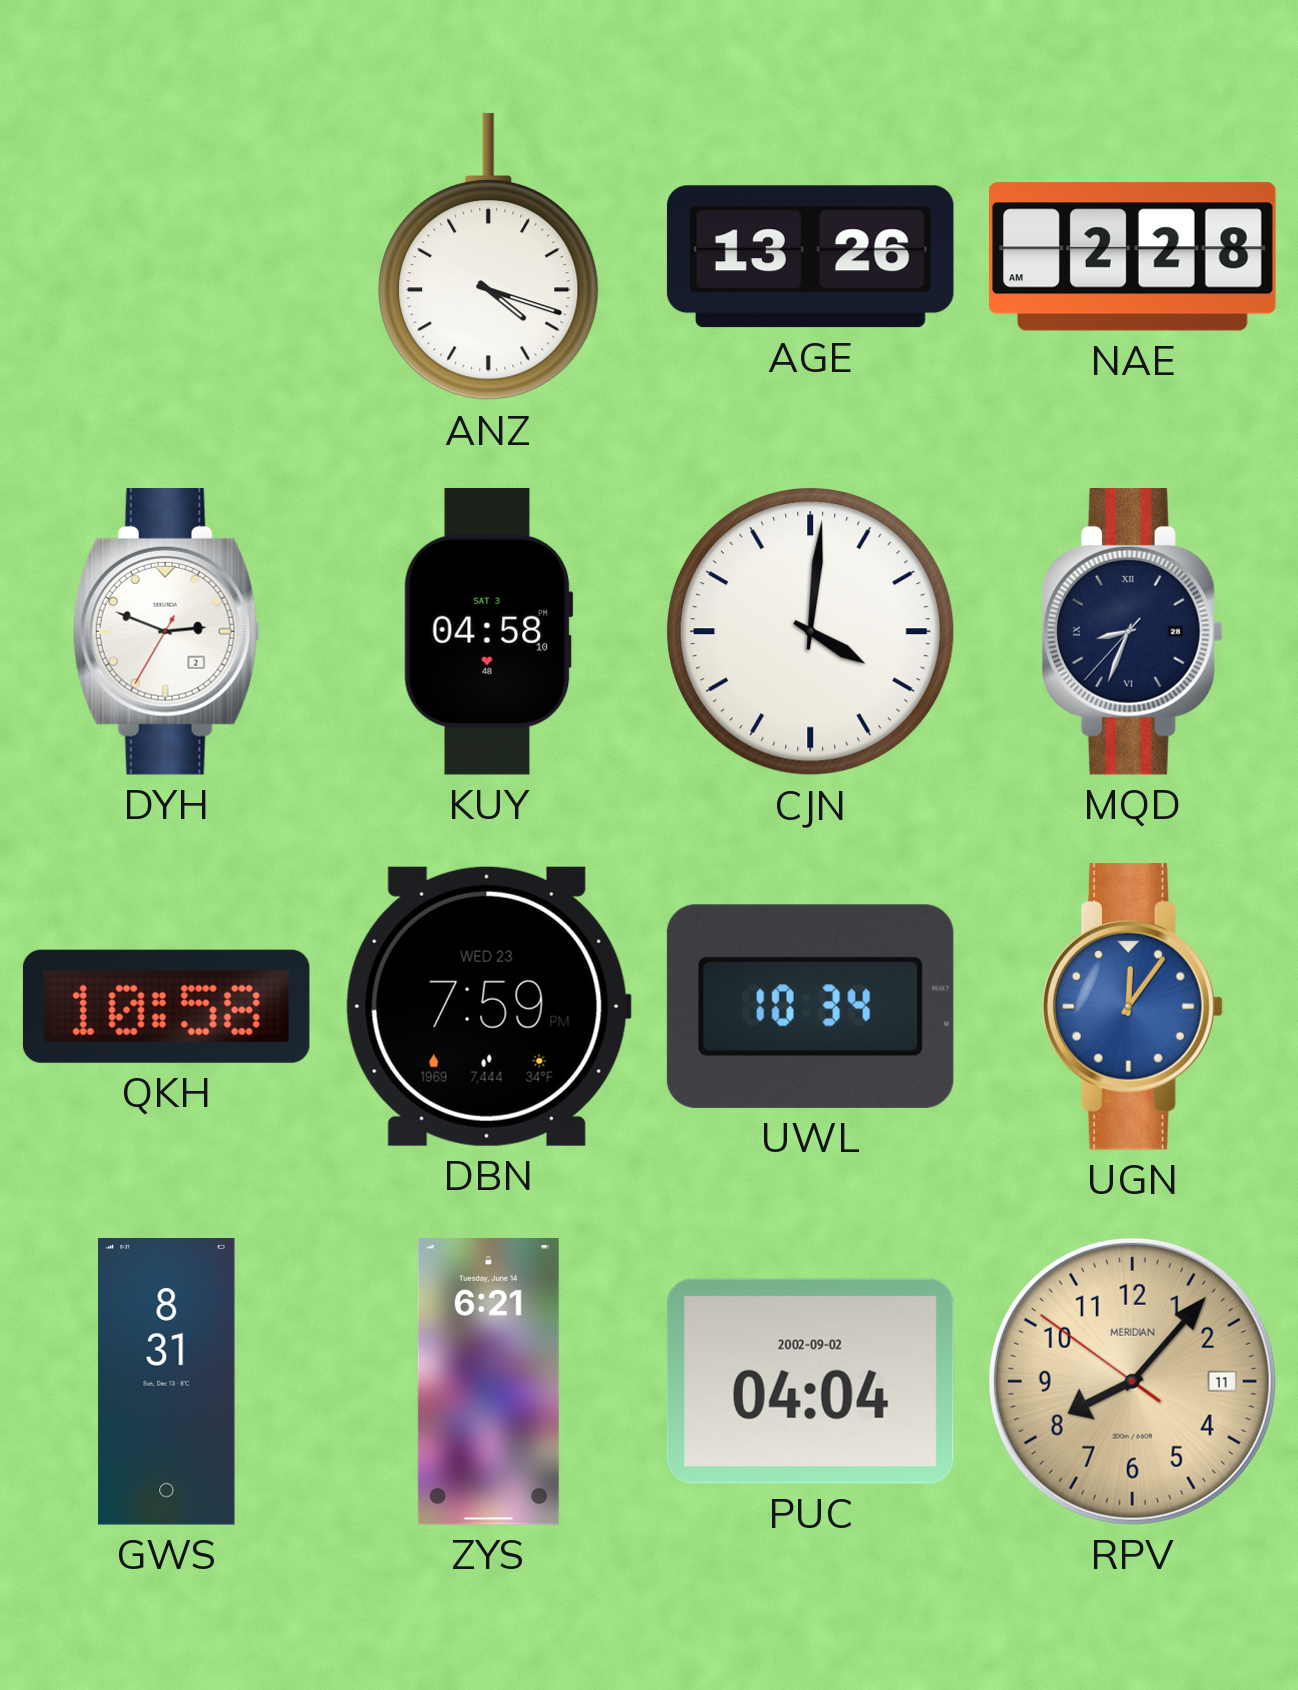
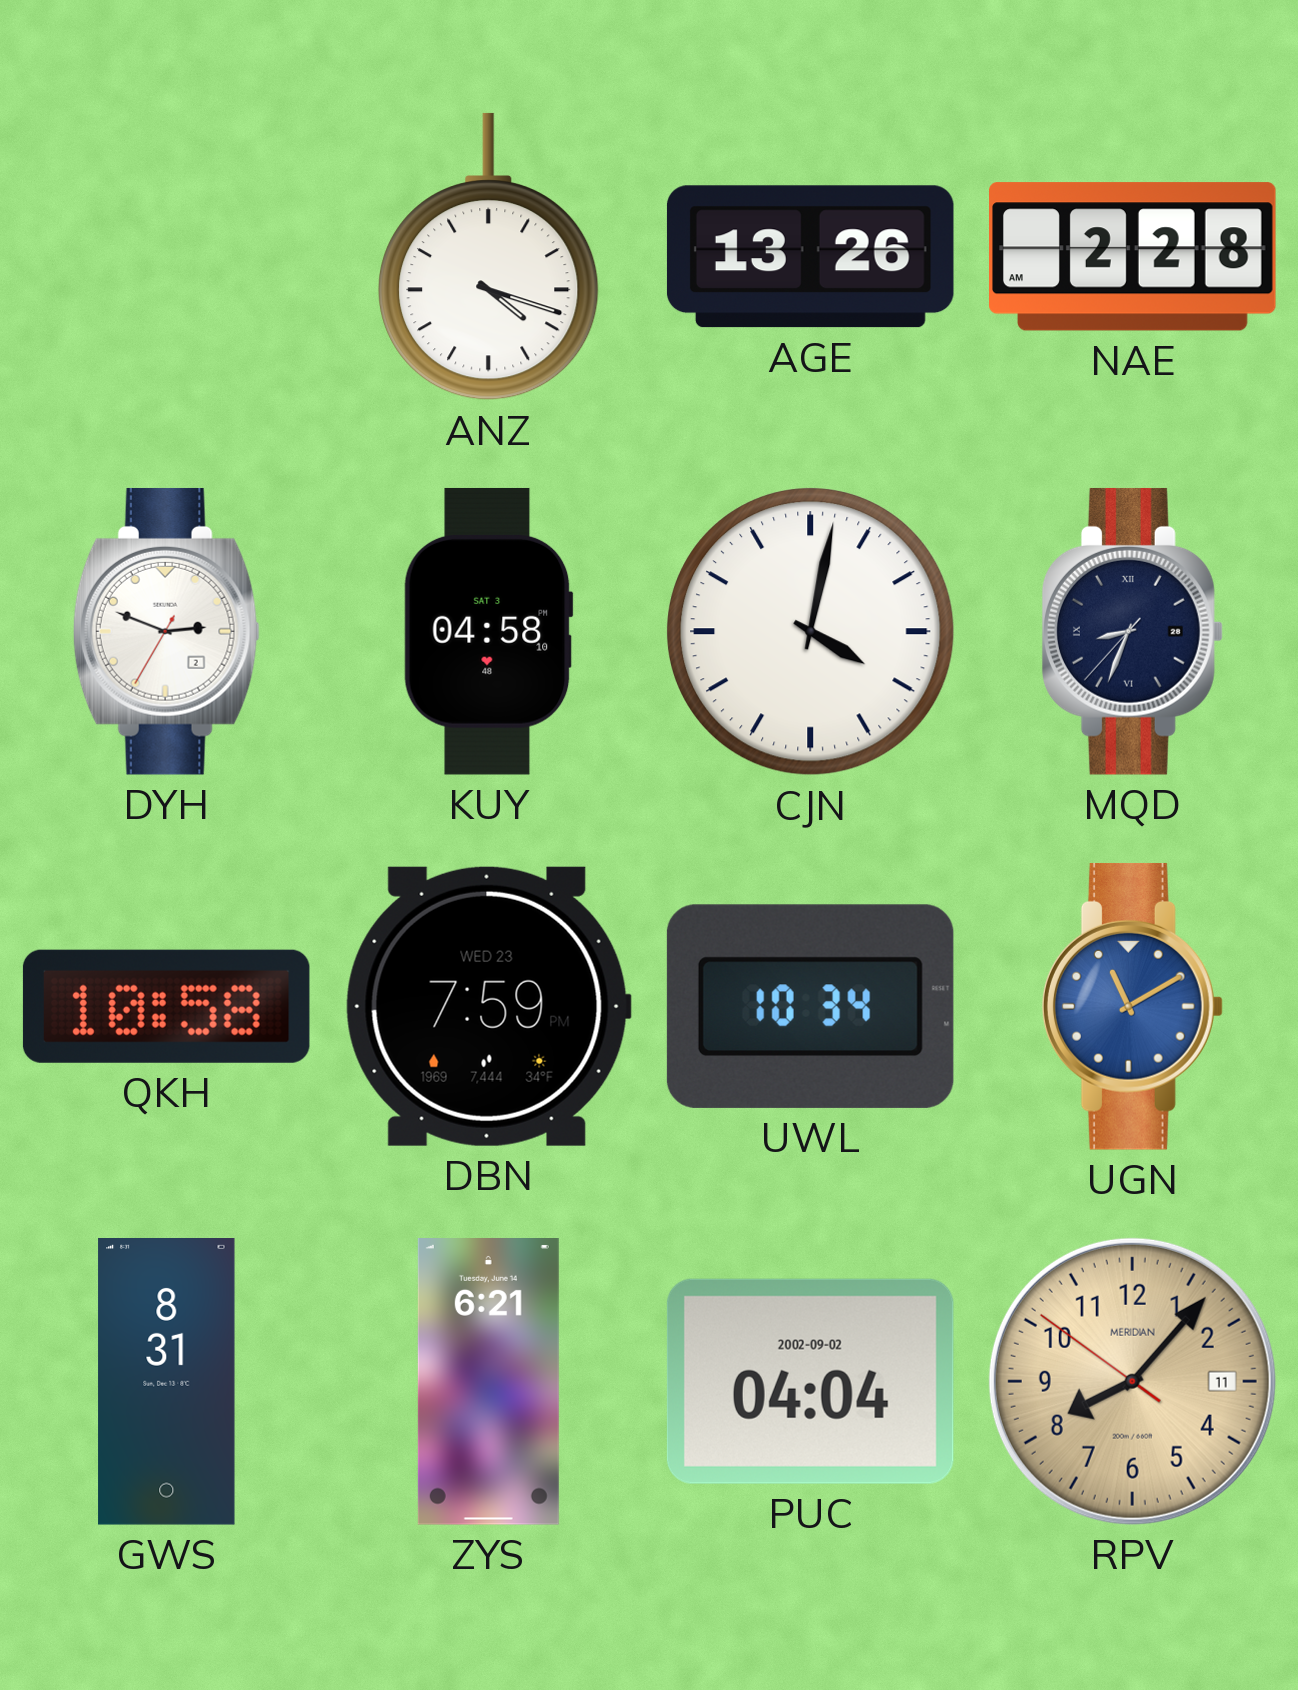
CJN: 4:01 -> 4:02
UGN: 12:06 -> 11:10
